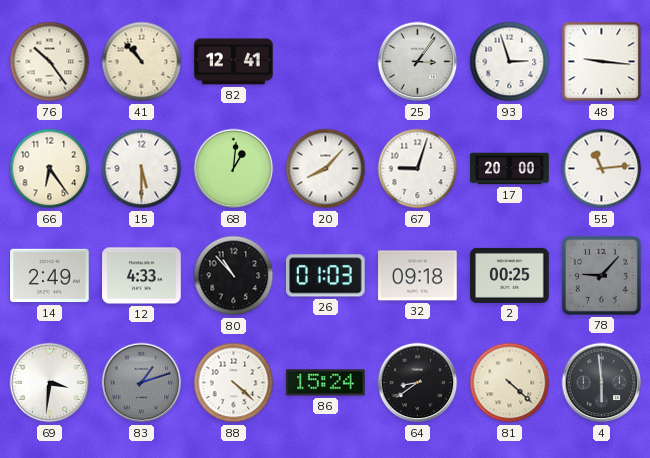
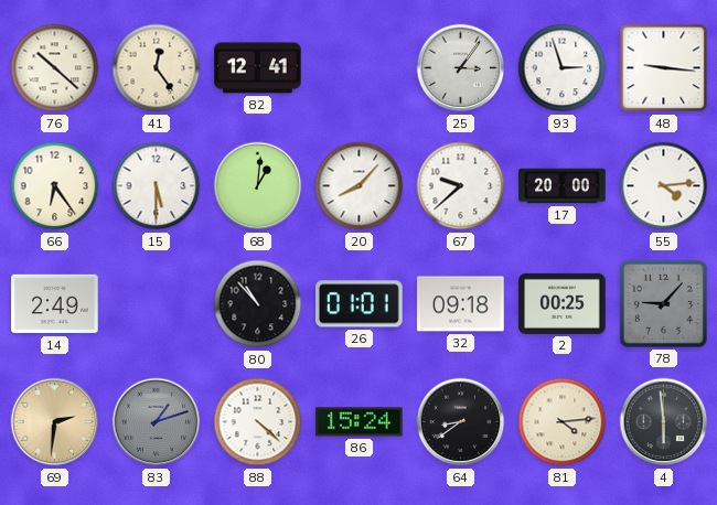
76: 10:24 -> 10:22
41: 10:53 -> 12:24
67: 9:03 -> 9:38
55: 11:14 -> 4:14
12: 4:33 -> none
26: 01:03 -> 01:01
69: 3:31 -> 2:31
69 dial: white -> champagne
81: 4:22 -> 4:14
